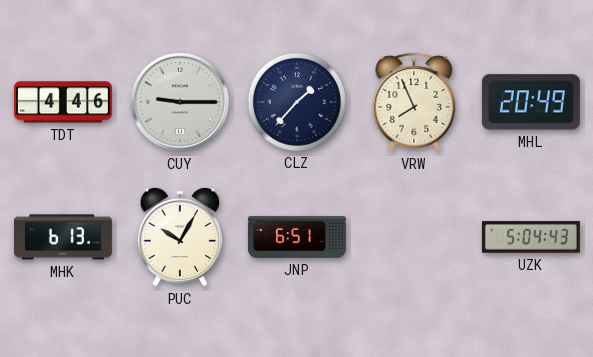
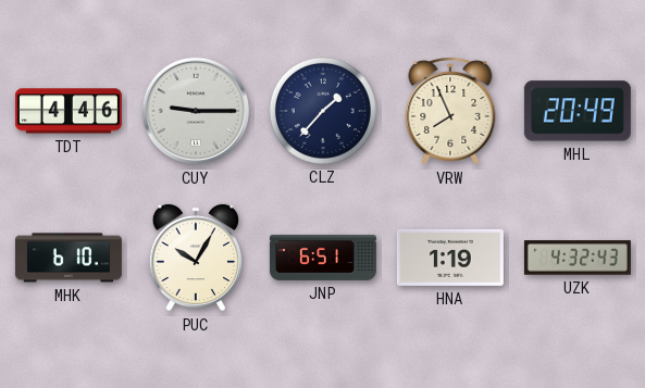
MHK: 6:13 -> 6:10
HNA: none -> 1:19
UZK: 5:04 -> 4:32
